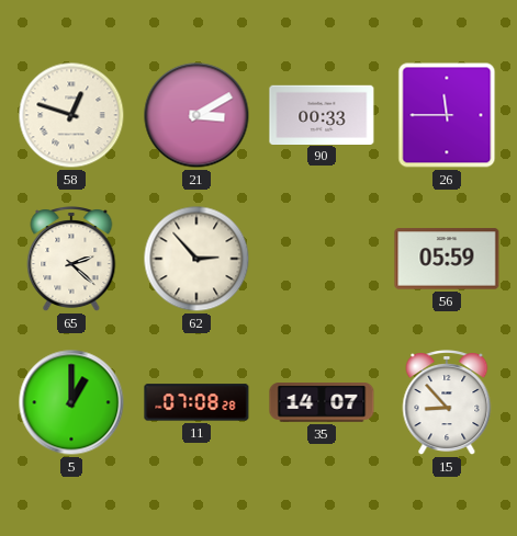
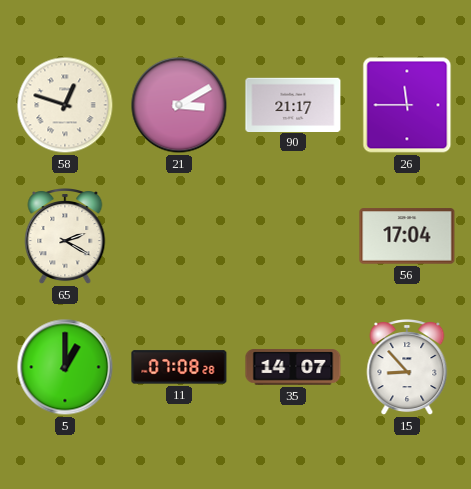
90: 00:33 -> 21:17
65: 2:22 -> 2:20
62: 2:53 -> none
56: 05:59 -> 17:04
